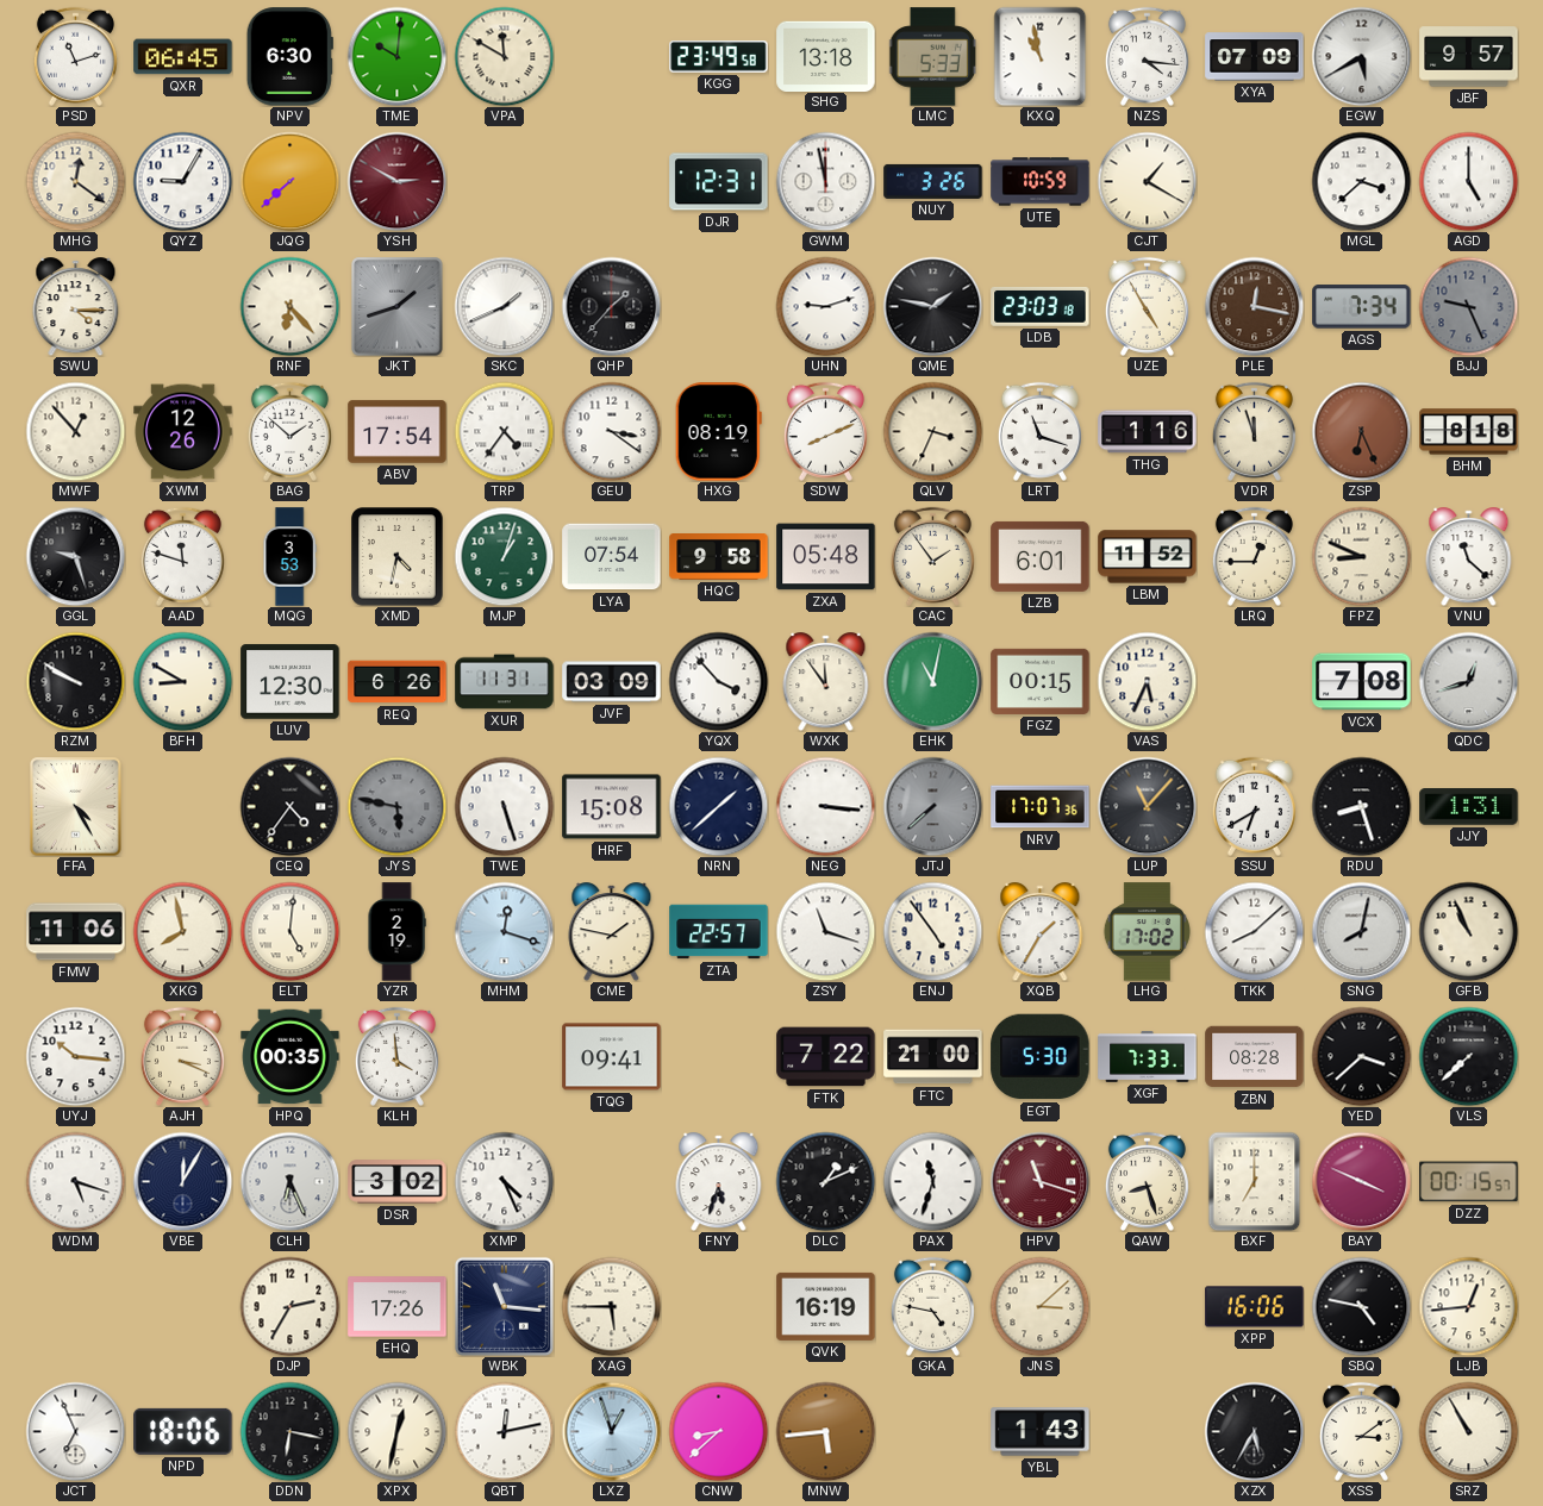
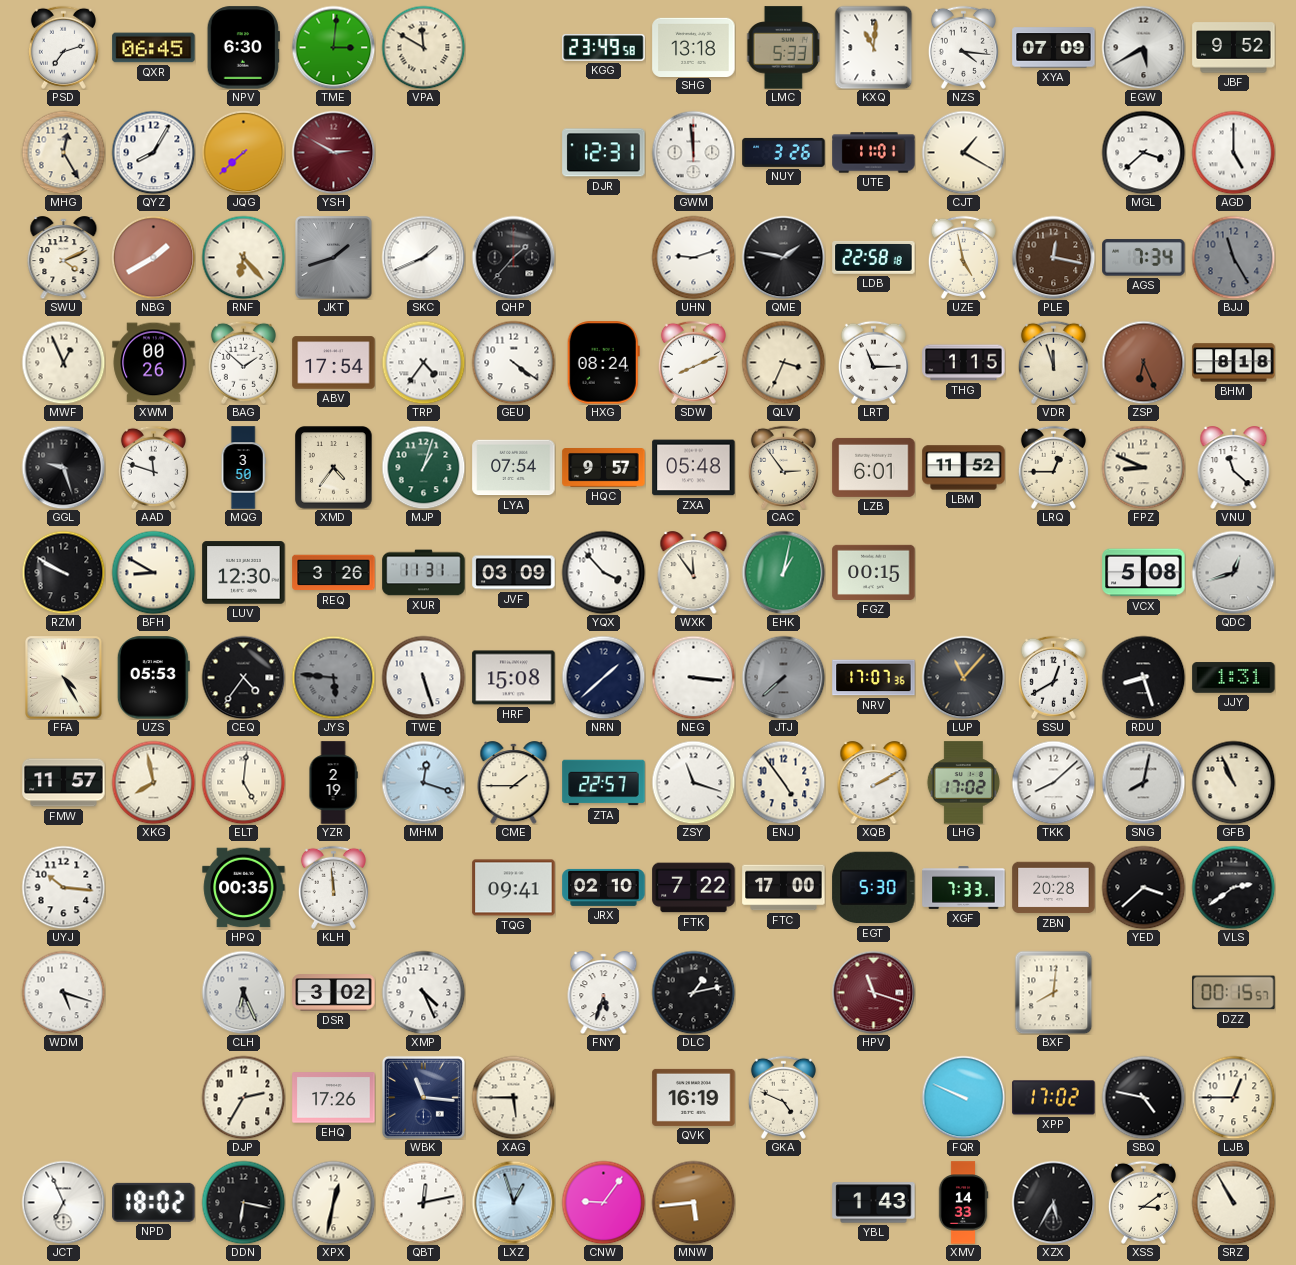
PSD: 11:12 -> 7:12
TME: 10:01 -> 3:01
KXQ: 10:58 -> 11:01
JBF: 9:57 -> 9:52
MHG: 12:21 -> 12:25
QYZ: 9:05 -> 8:05
GWM: 11:58 -> 11:59
UTE: 10:59 -> 11:01
SWU: 4:15 -> 4:11
NBG: none -> 1:40
LDB: 23:03 -> 22:58
UZE: 4:55 -> 4:58
BJJ: 9:26 -> 11:25
MWF: 12:53 -> 12:56
XWM: 12:26 -> 00:26
GEU: 3:21 -> 4:21
HXG: 08:19 -> 08:24
LRT: 11:18 -> 11:15
THG: 1:16 -> 1:15
MQG: 3:53 -> 3:50
XMD: 4:32 -> 4:36
HQC: 9:58 -> 9:57
CAC: 1:54 -> 2:54
REQ: 6:26 -> 3:26
EHK: 11:02 -> 1:02
VAS: 5:34 -> none
VCX: 7:08 -> 5:08
UZS: none -> 05:53
JYS: 5:47 -> 5:46
SSU: 6:40 -> 12:40
FMW: 11:06 -> 11:57
CME: 1:47 -> 1:45
XQB: 1:35 -> 2:10
AJH: 3:19 -> none
KLH: 3:59 -> 11:59
JRX: none -> 02:10
FTC: 21:00 -> 17:00
ZBN: 08:28 -> 20:28
VLS: 7:38 -> 2:39
VBE: 12:05 -> none
DLC: 1:11 -> 1:13
PAX: 11:33 -> none
QAW: 8:27 -> none
BXF: 7:00 -> 8:01
BAY: 3:49 -> none
GKA: 4:47 -> 4:49
JNS: 3:08 -> none
FQR: none -> 9:49
XPP: 16:06 -> 17:02
LJB: 12:44 -> 12:45
NPD: 18:06 -> 18:02
CNW: 8:38 -> 9:06
XMV: none -> 14:33
